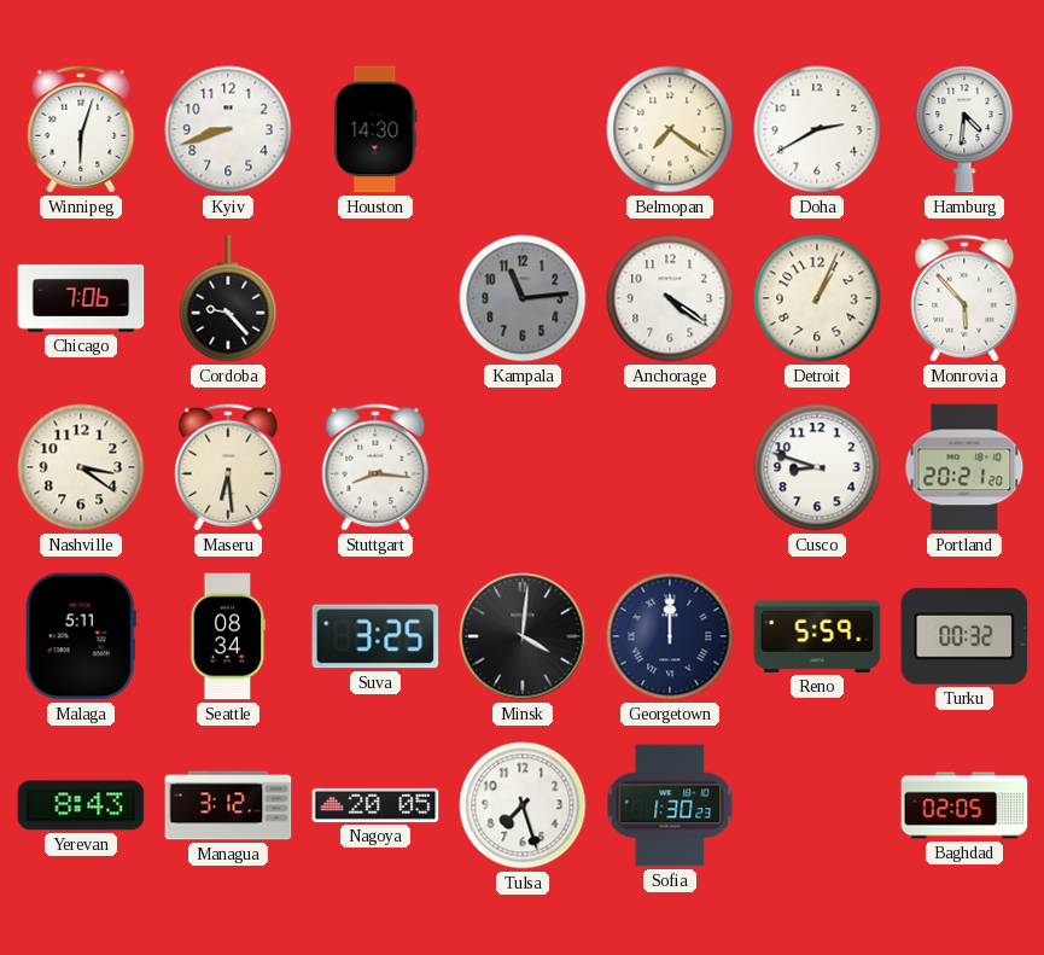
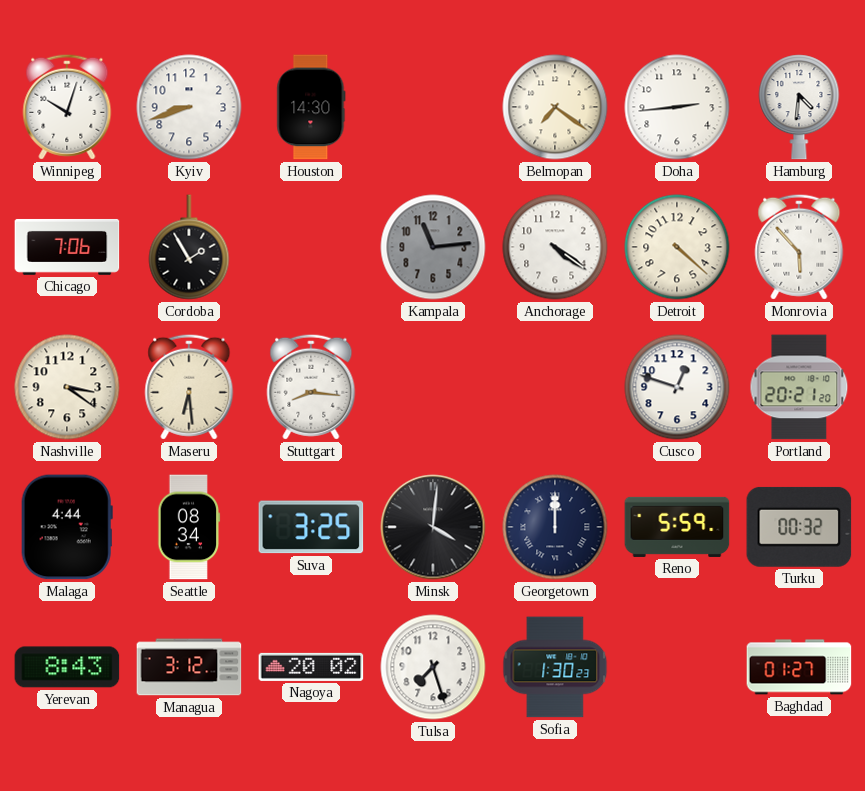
Winnipeg: 6:03 -> 10:03
Doha: 2:40 -> 2:44
Cordoba: 9:23 -> 1:55
Detroit: 1:04 -> 4:22
Cusco: 8:48 -> 12:48
Malaga: 5:11 -> 4:44
Nagoya: 20:05 -> 20:02
Baghdad: 02:05 -> 01:27
